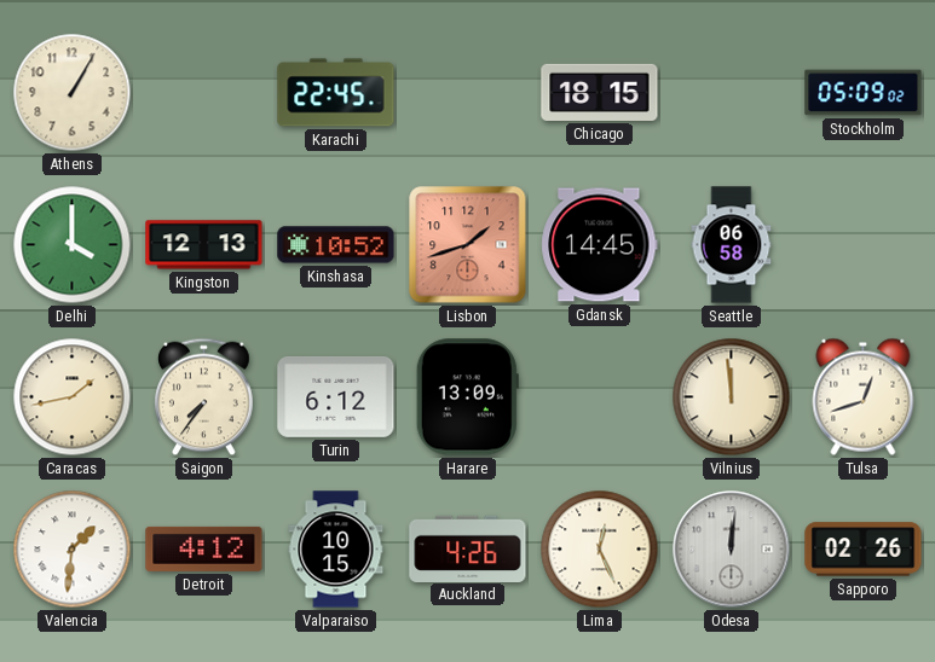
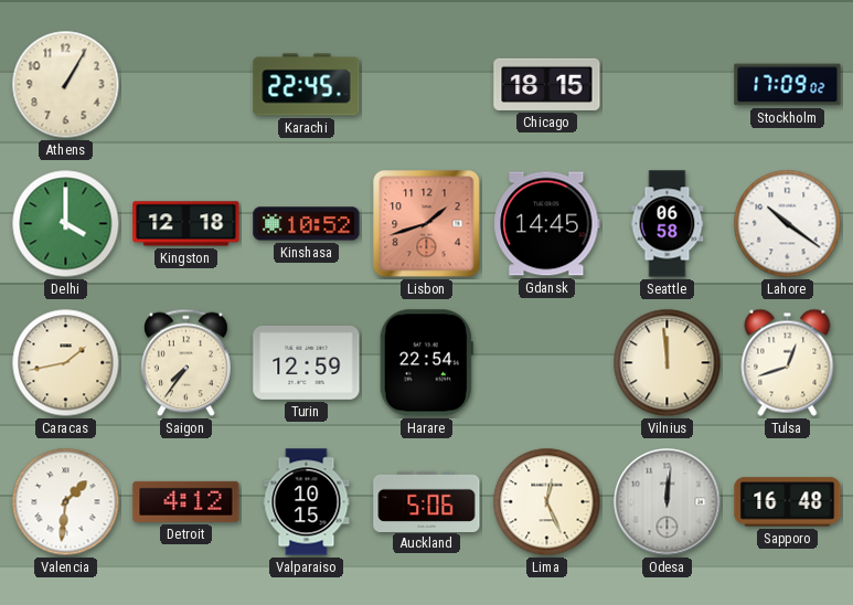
Stockholm: 05:09 -> 17:09
Kingston: 12:13 -> 12:18
Lahore: none -> 10:21
Turin: 6:12 -> 12:59
Harare: 13:09 -> 22:54
Auckland: 4:26 -> 5:06
Sapporo: 02:26 -> 16:48
